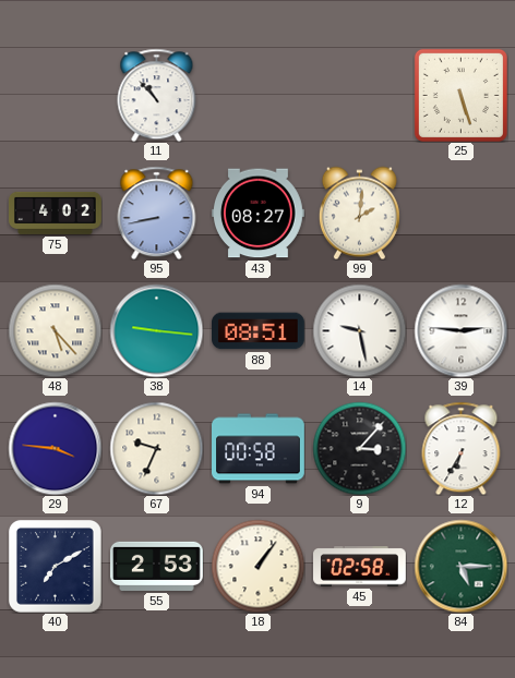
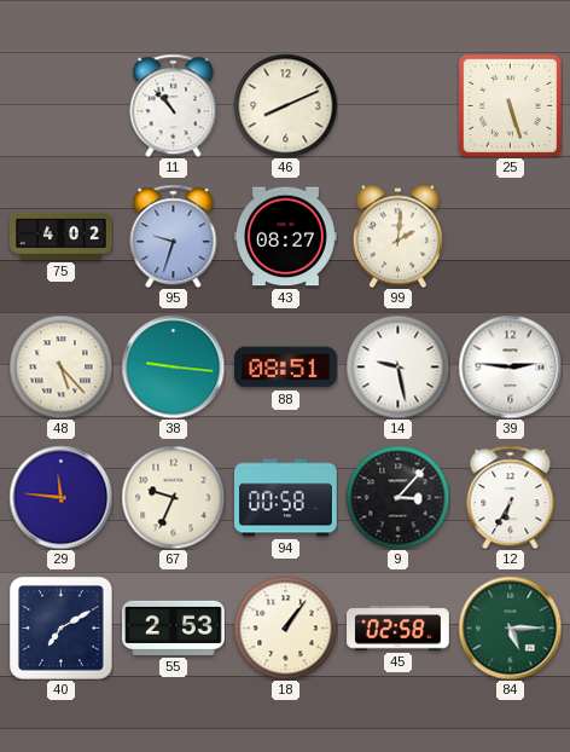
46: none -> 8:11
95: 8:43 -> 9:33
29: 3:46 -> 11:46
